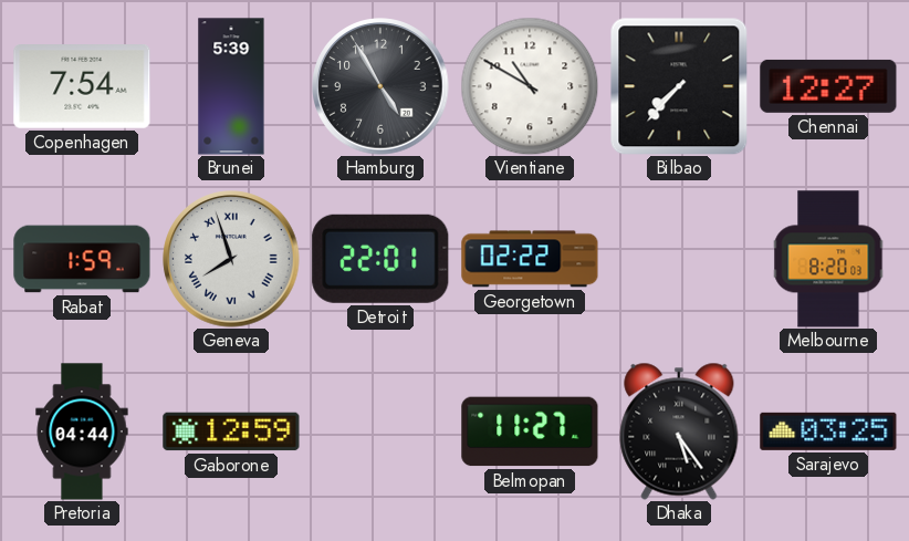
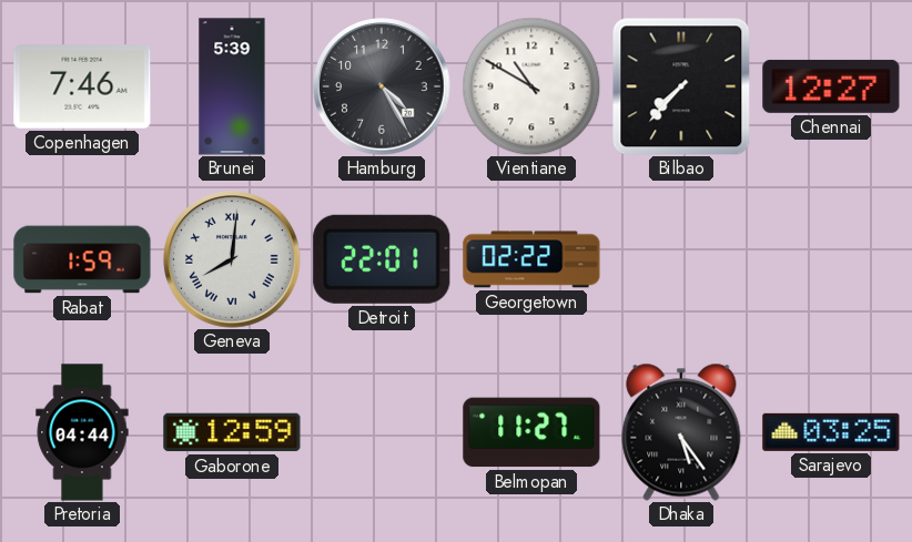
Copenhagen: 7:54 -> 7:46
Hamburg: 4:55 -> 4:25
Geneva: 7:57 -> 8:01
Melbourne: 8:20 -> none
